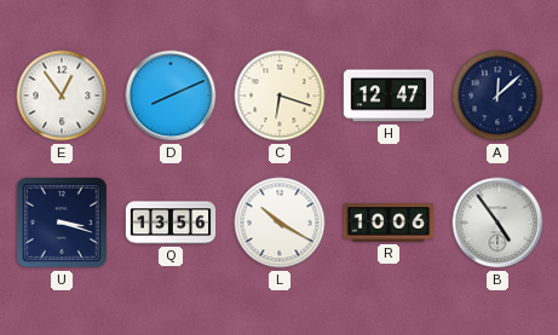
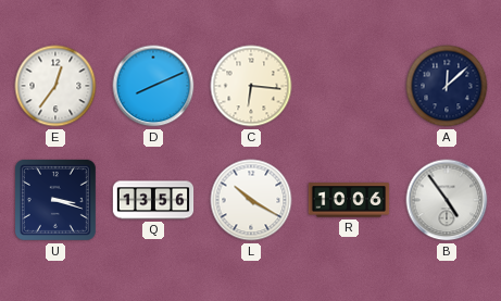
E: 12:54 -> 12:36
C: 6:18 -> 6:16
H: 12:47 -> none
